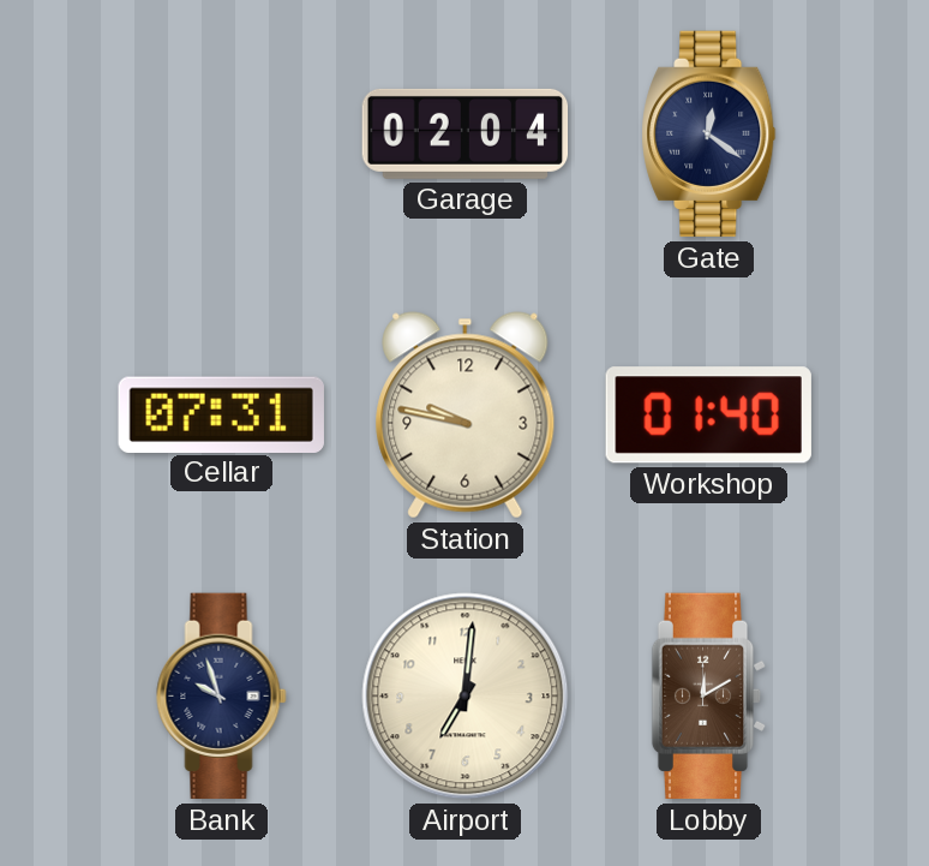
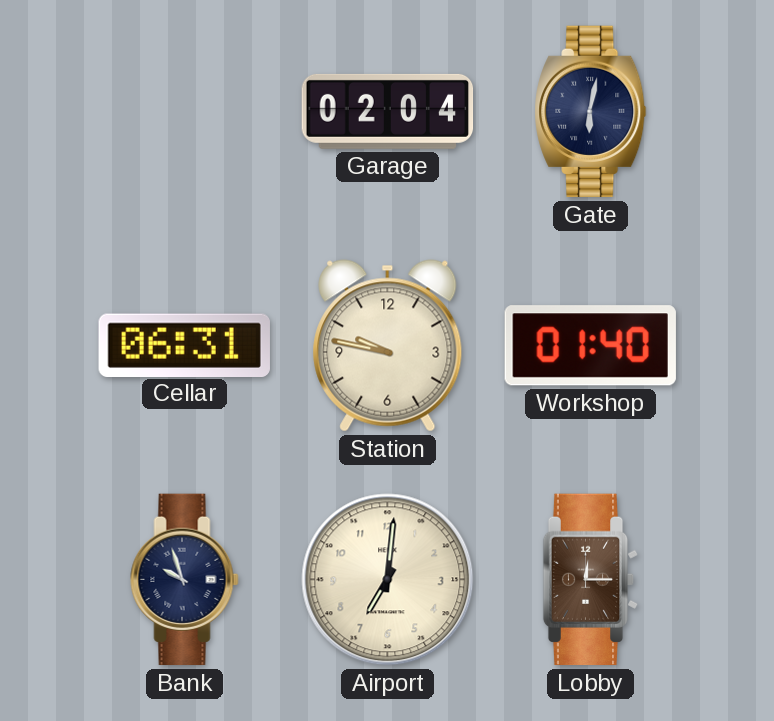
Gate: 12:21 -> 6:02
Cellar: 07:31 -> 06:31
Lobby: 12:10 -> 12:15
